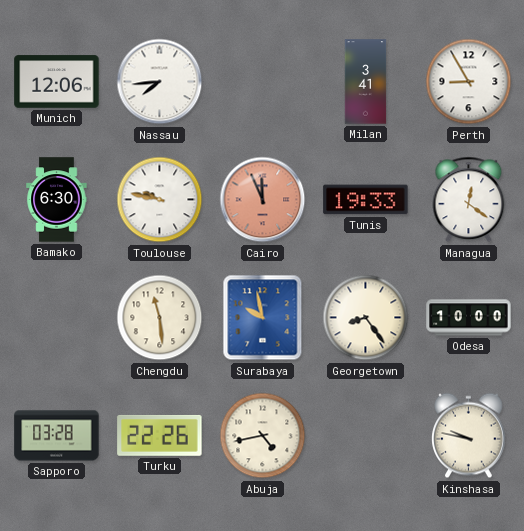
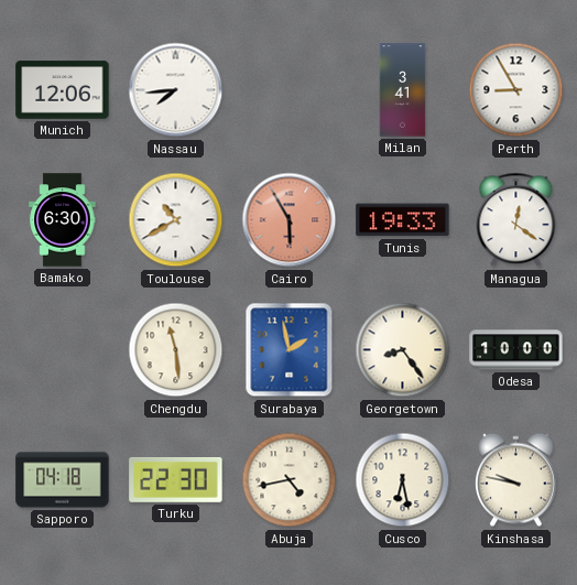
Toulouse: 9:47 -> 10:40
Cairo: 11:56 -> 5:55
Surabaya: 9:58 -> 1:58
Sapporo: 03:28 -> 04:18
Turku: 22:26 -> 22:30
Cusco: none -> 6:28
